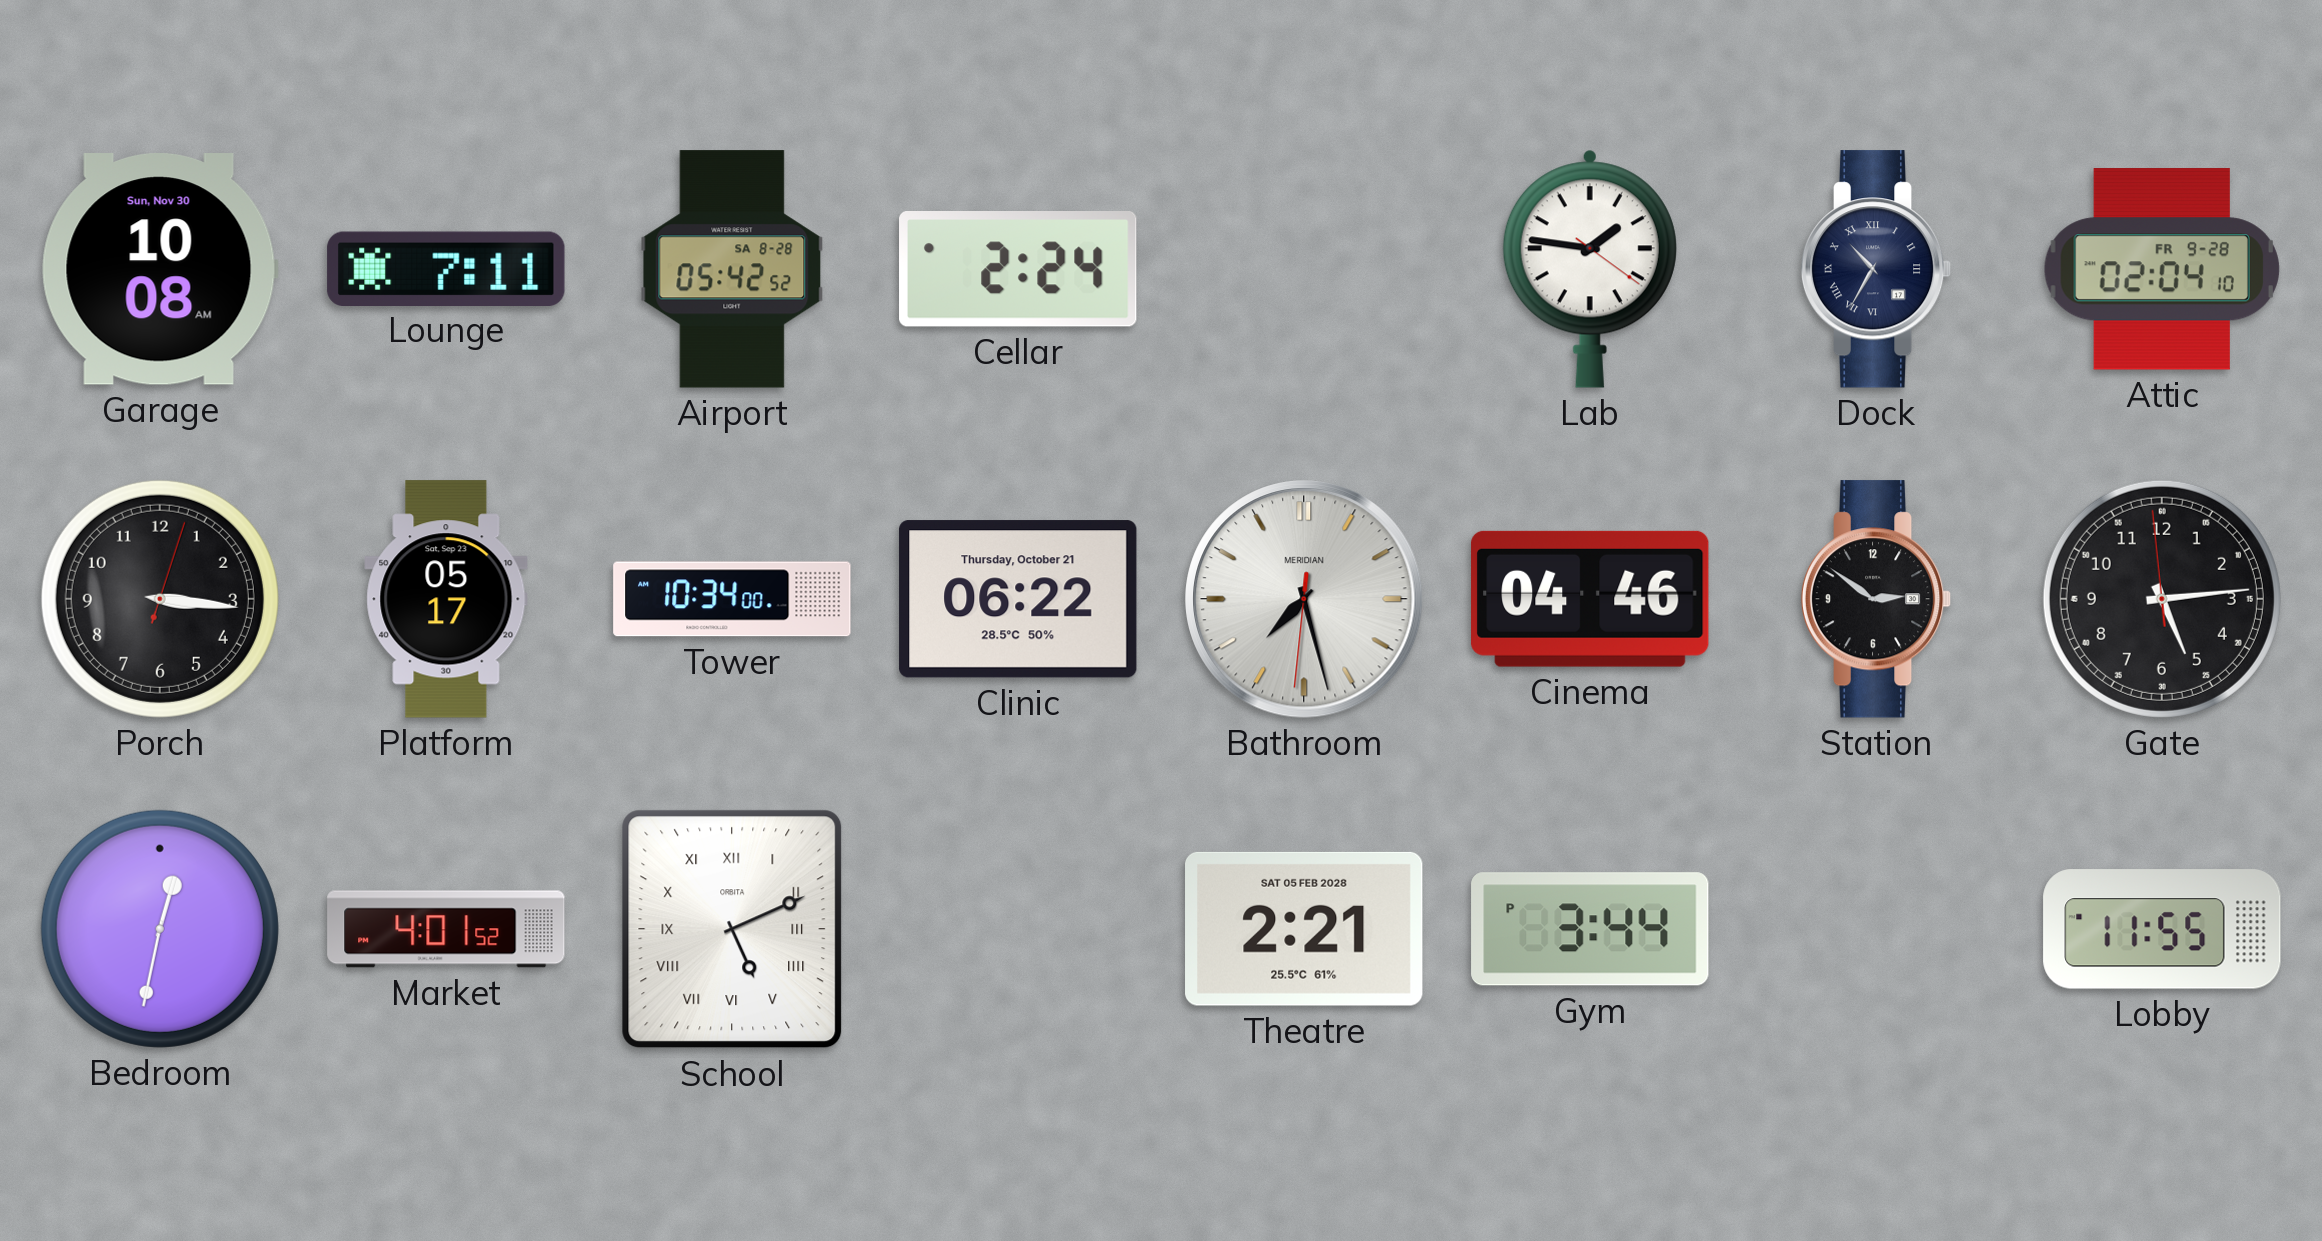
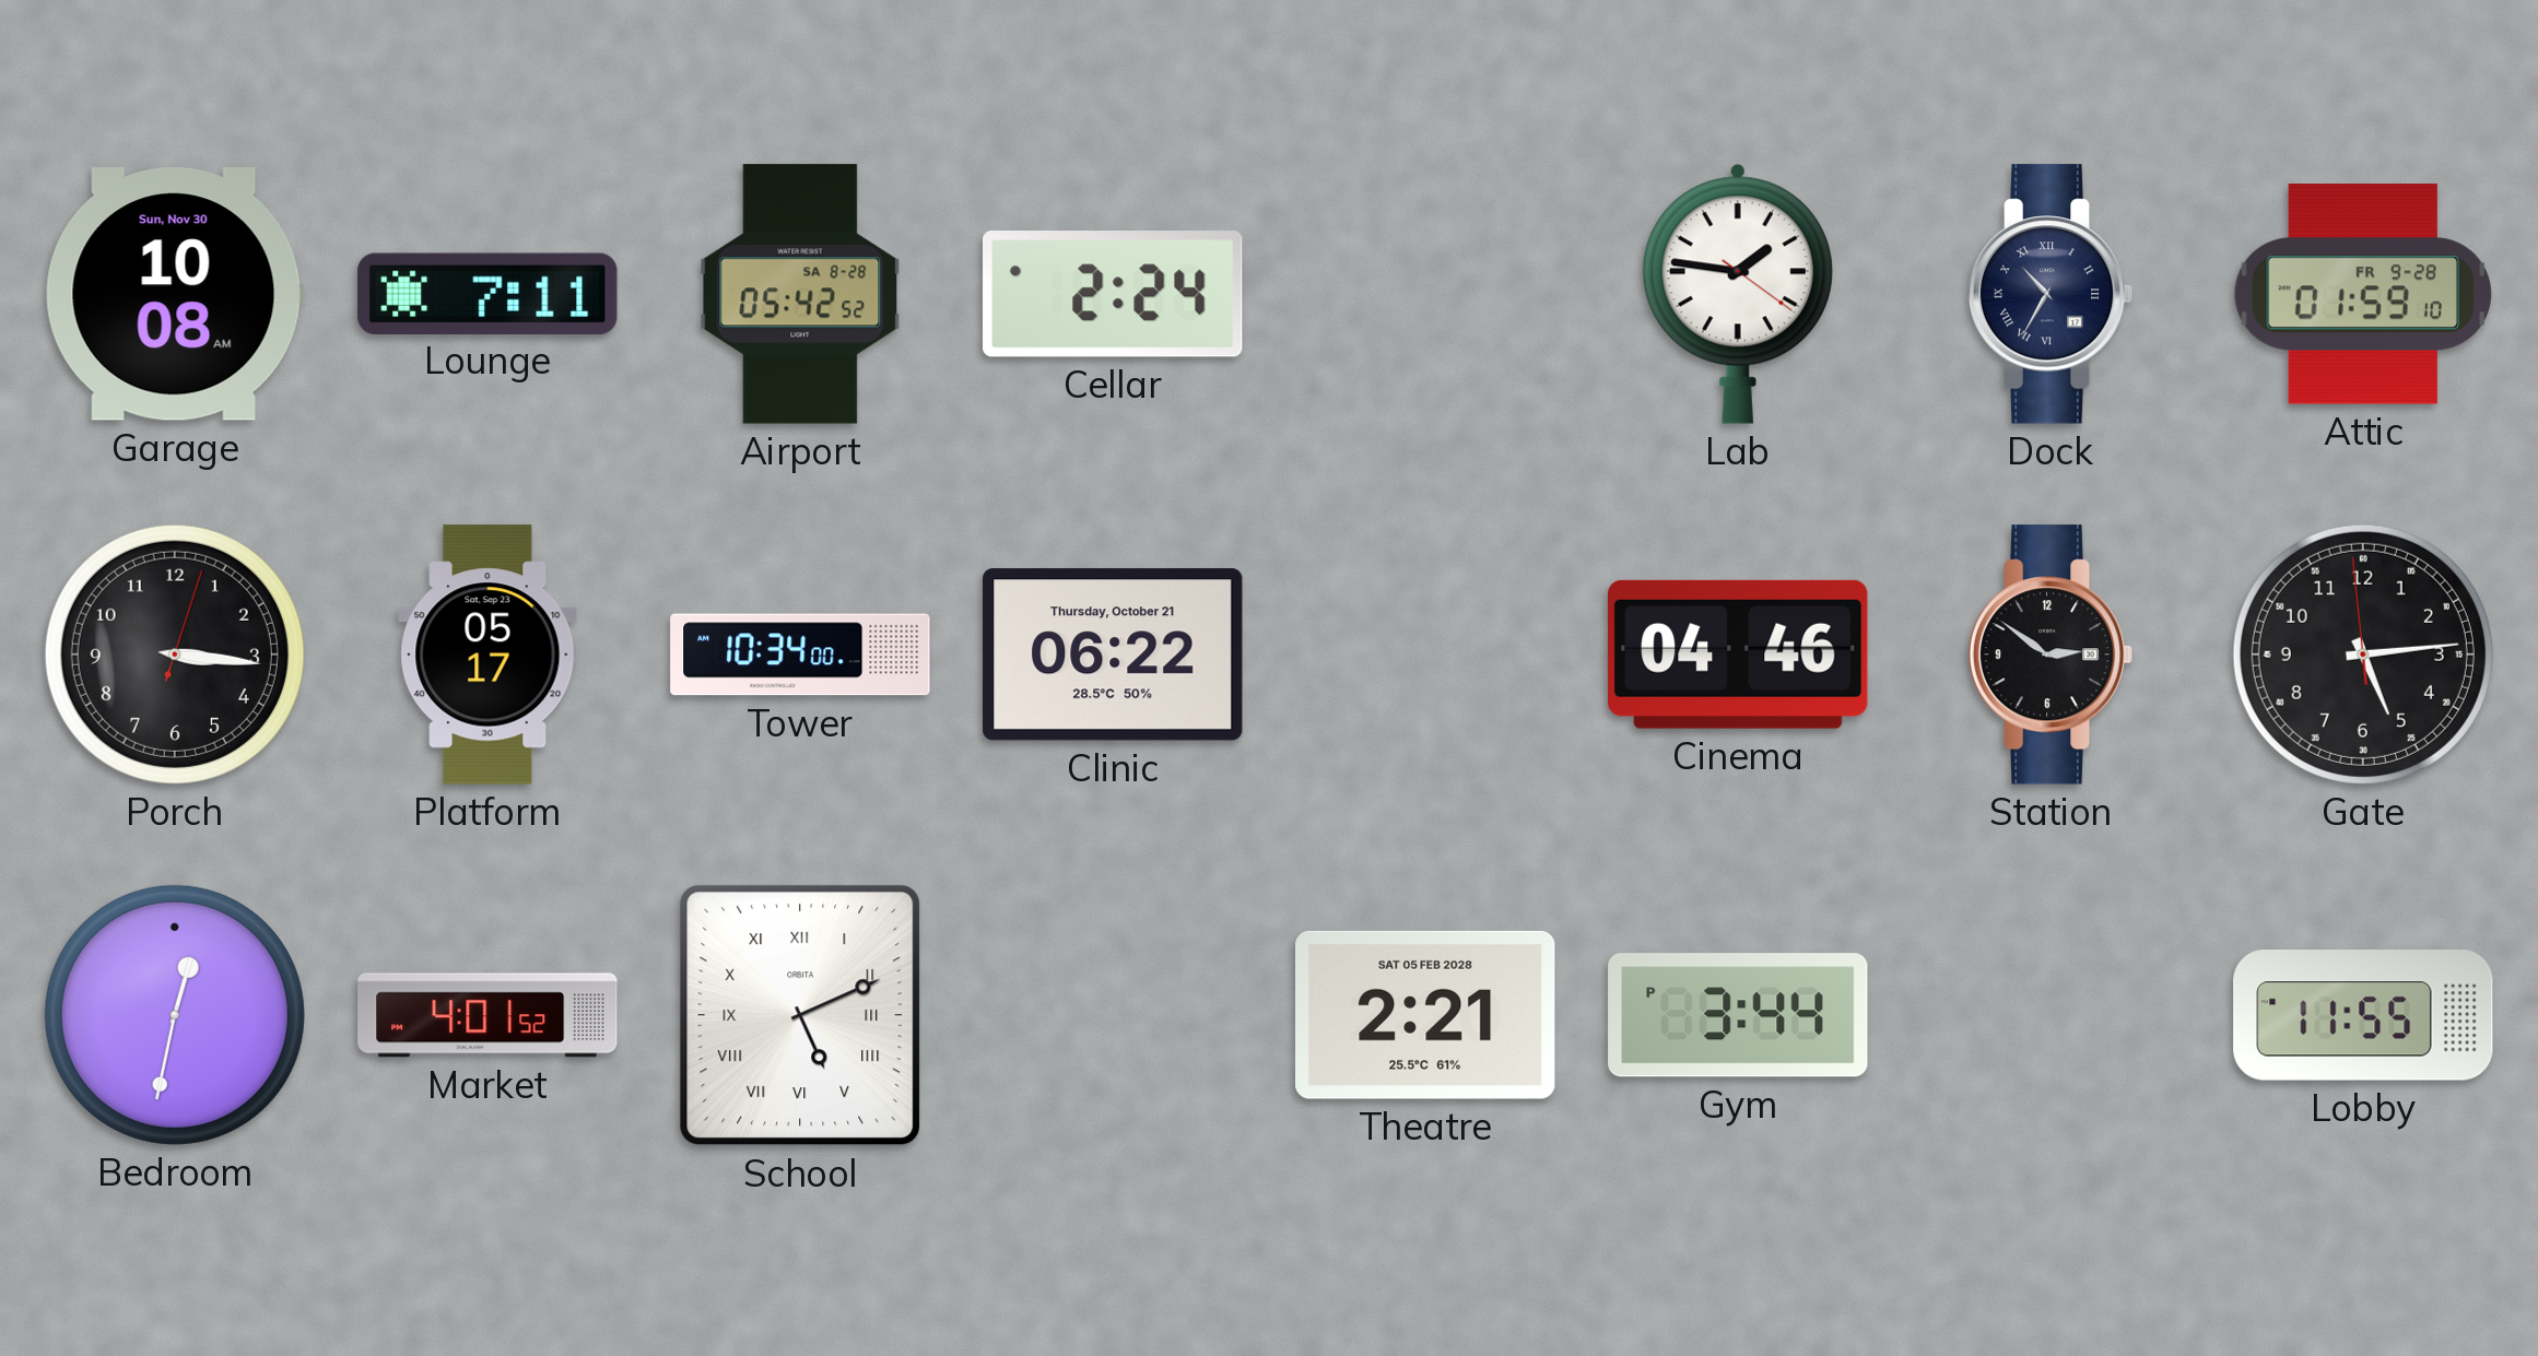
Attic: 02:04 -> 01:59
Bathroom: 7:27 -> none
